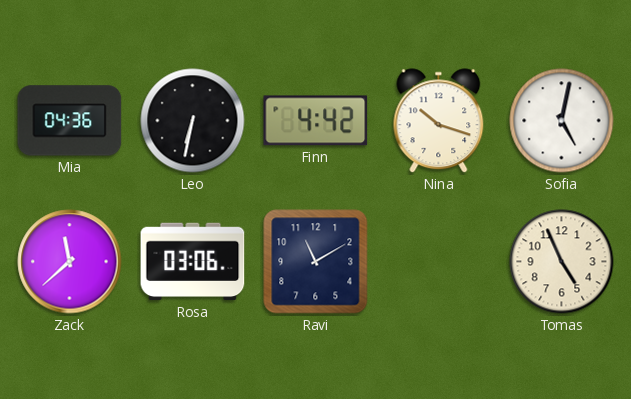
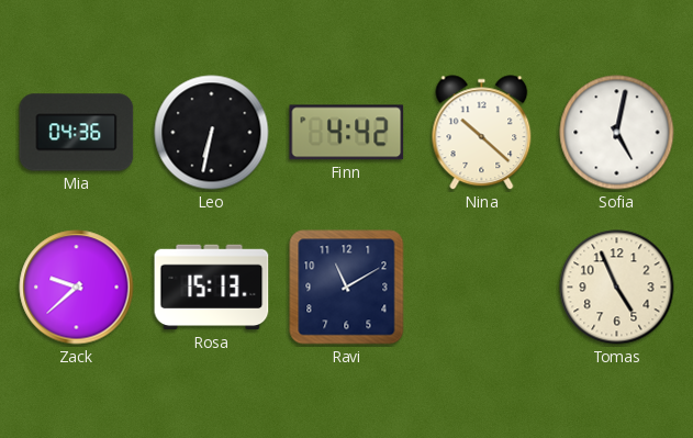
Nina: 10:18 -> 10:22
Zack: 11:38 -> 9:38
Rosa: 03:06 -> 15:13
